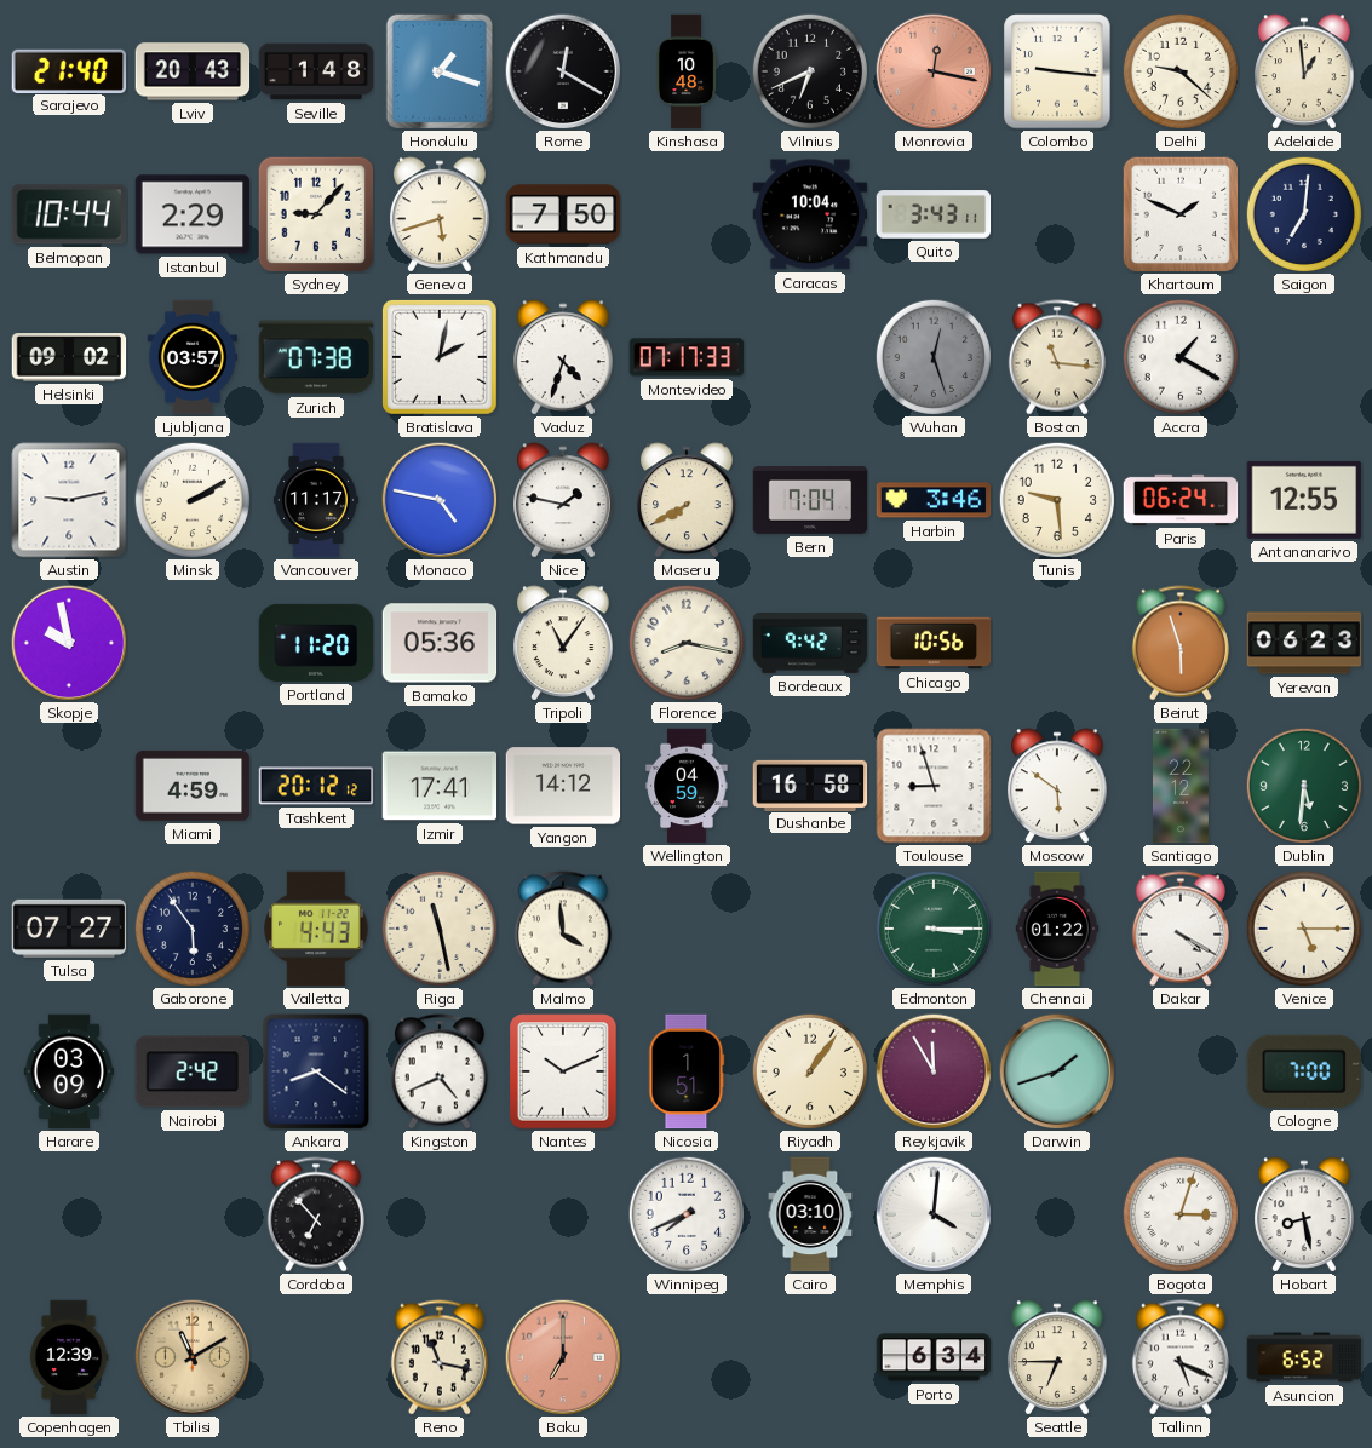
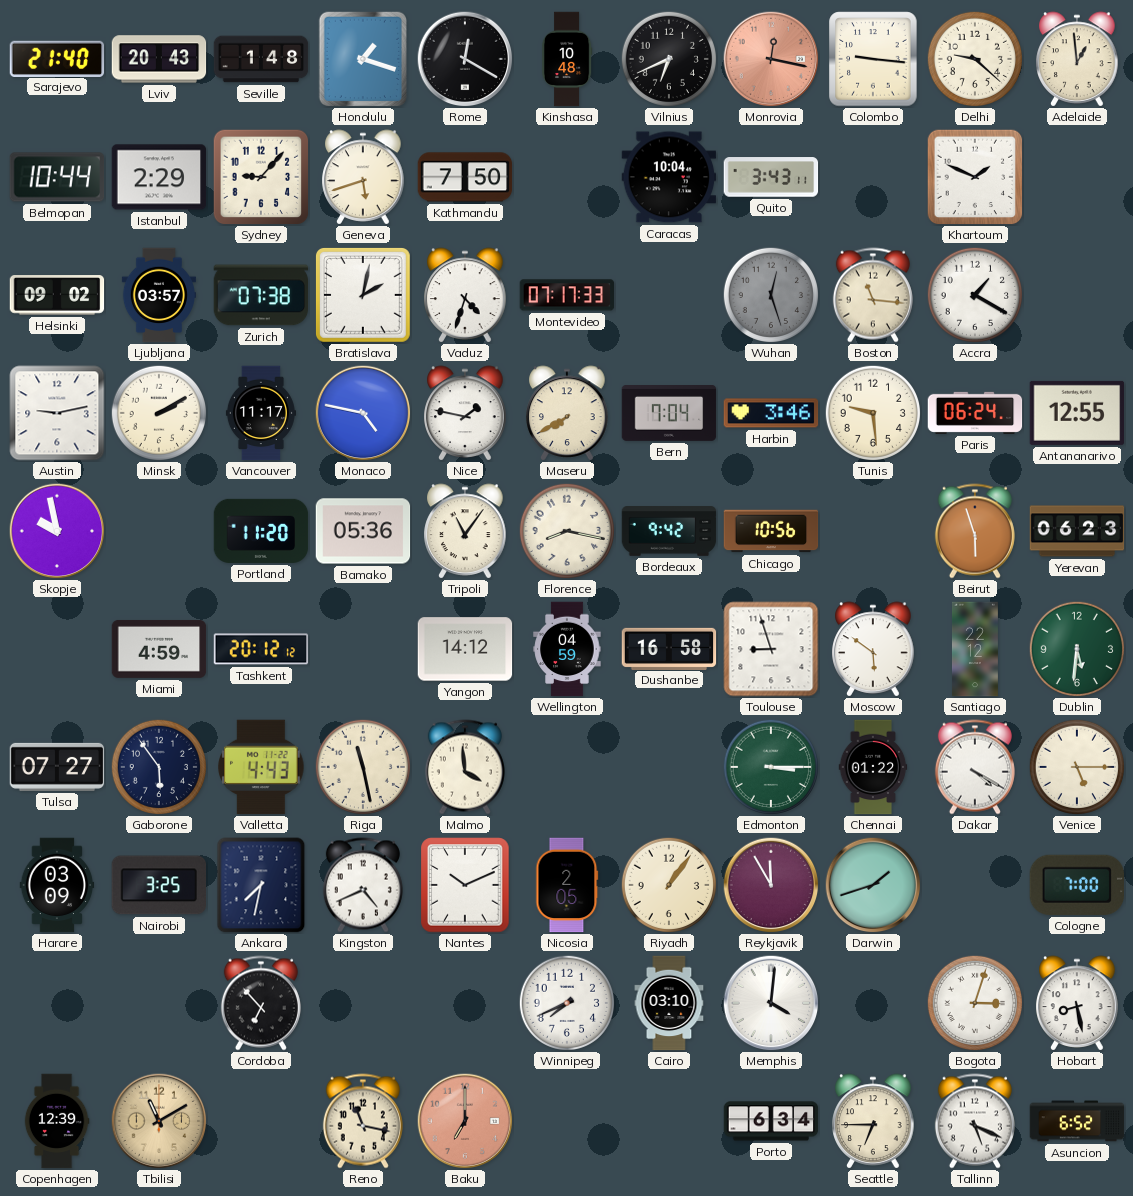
Saigon: 7:01 -> none
Izmir: 17:41 -> none
Nairobi: 2:42 -> 3:25
Ankara: 8:21 -> 7:32
Nicosia: 1:51 -> 2:05
